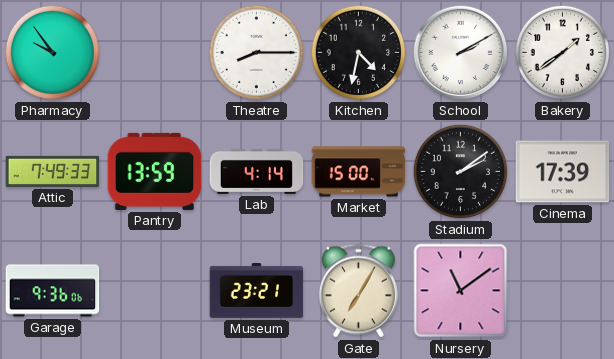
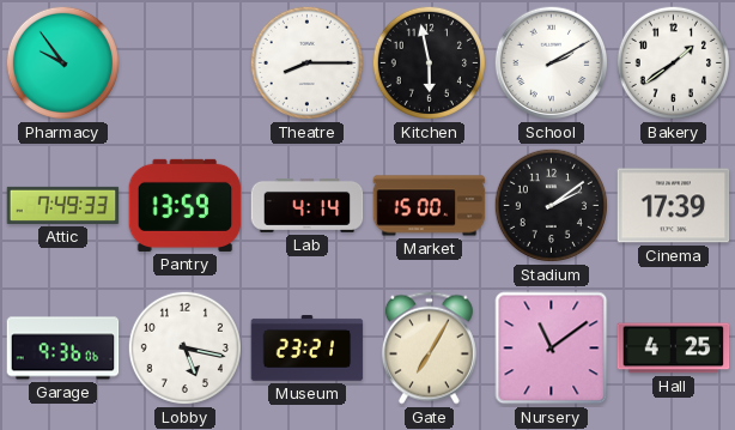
Kitchen: 4:32 -> 5:58
Lobby: none -> 5:17
Hall: none -> 4:25
